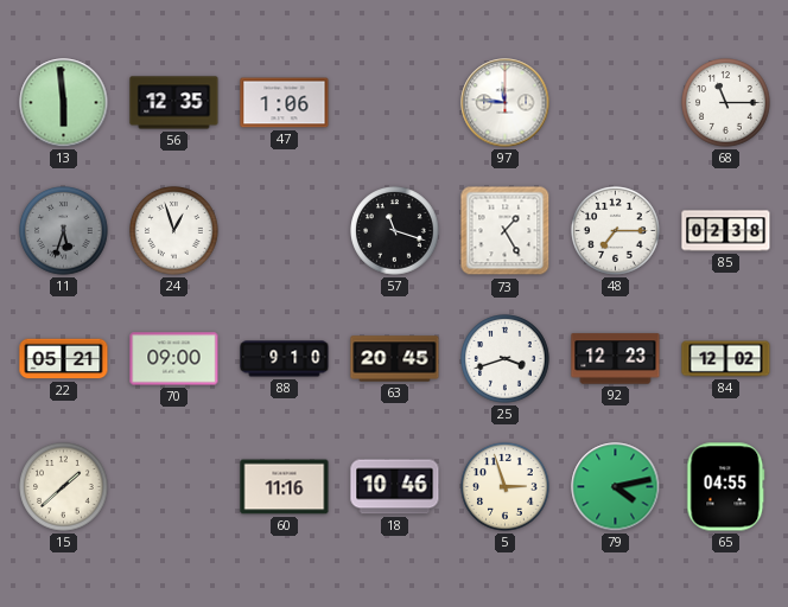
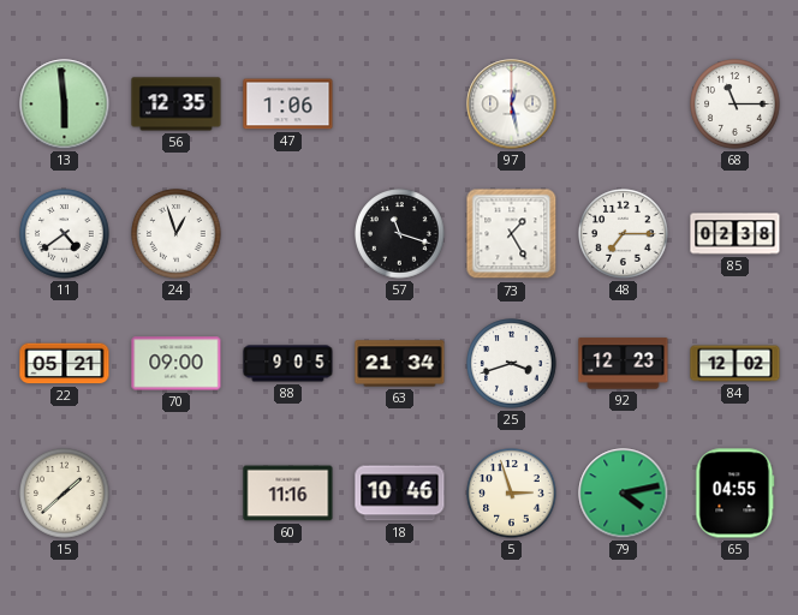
97: 11:46 -> 12:28
11: 5:33 -> 4:39
11 dial: grey -> white
88: 9:10 -> 9:05
63: 20:45 -> 21:34
